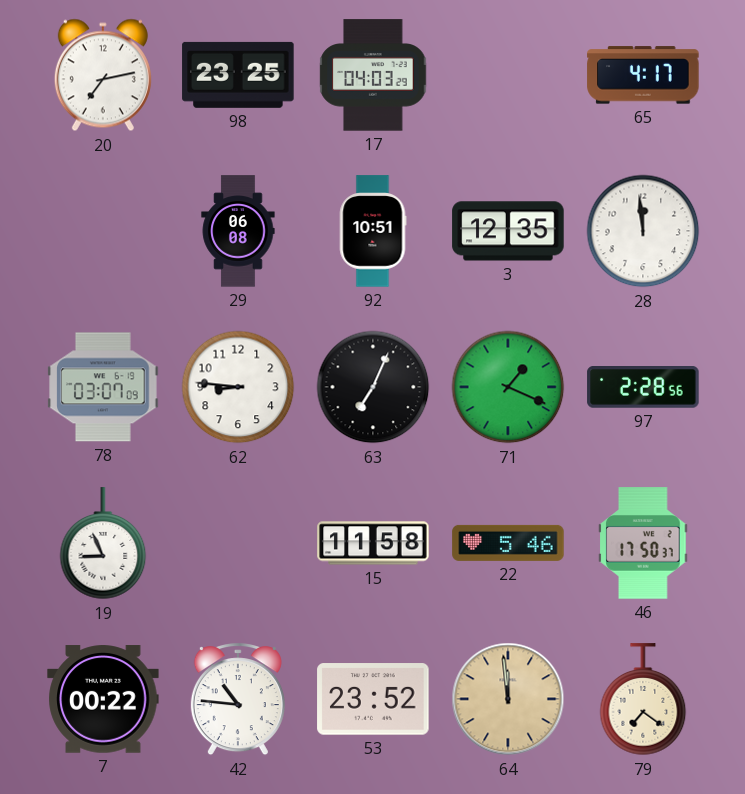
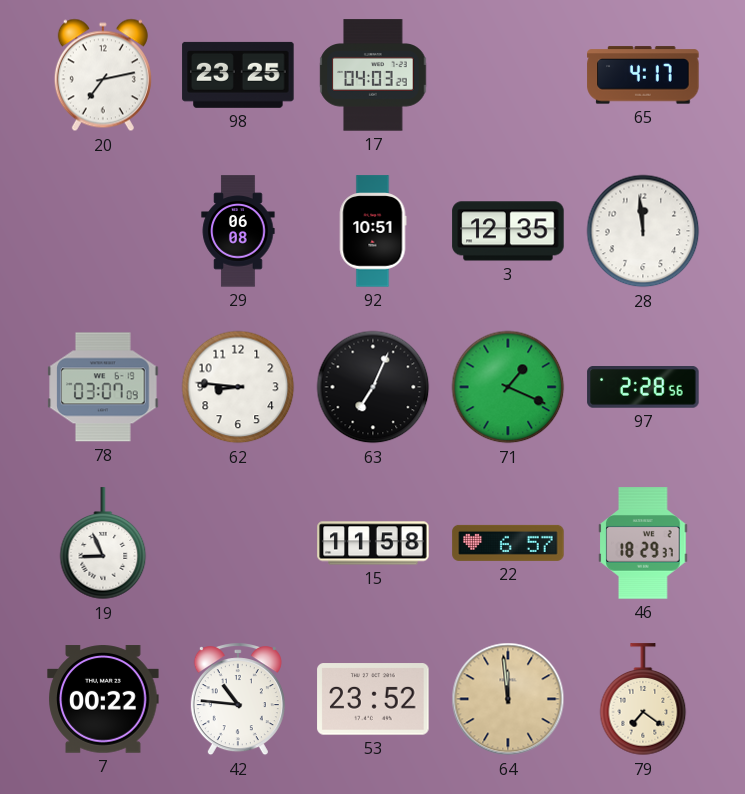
22: 5:46 -> 6:57
46: 17:50 -> 18:29
